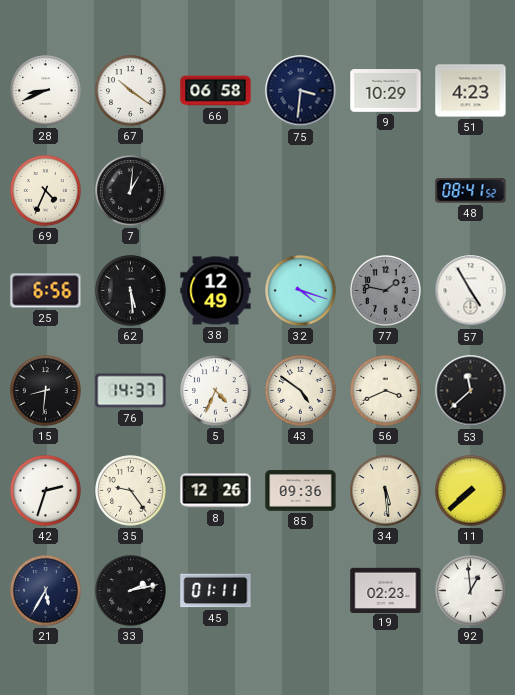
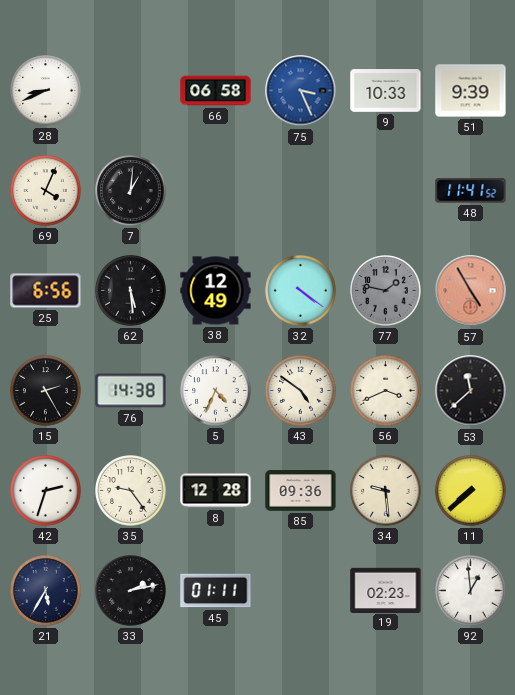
67: 10:21 -> none
75: 3:31 -> 3:26
75 dial: navy -> blue
9: 10:29 -> 10:33
51: 4:23 -> 9:39
69: 4:34 -> 4:04
48: 08:41 -> 11:41
32: 4:18 -> 4:21
57 dial: white -> salmon
15: 8:31 -> 2:25
76: 14:37 -> 14:38
8: 12:26 -> 12:28
34: 5:29 -> 9:29
